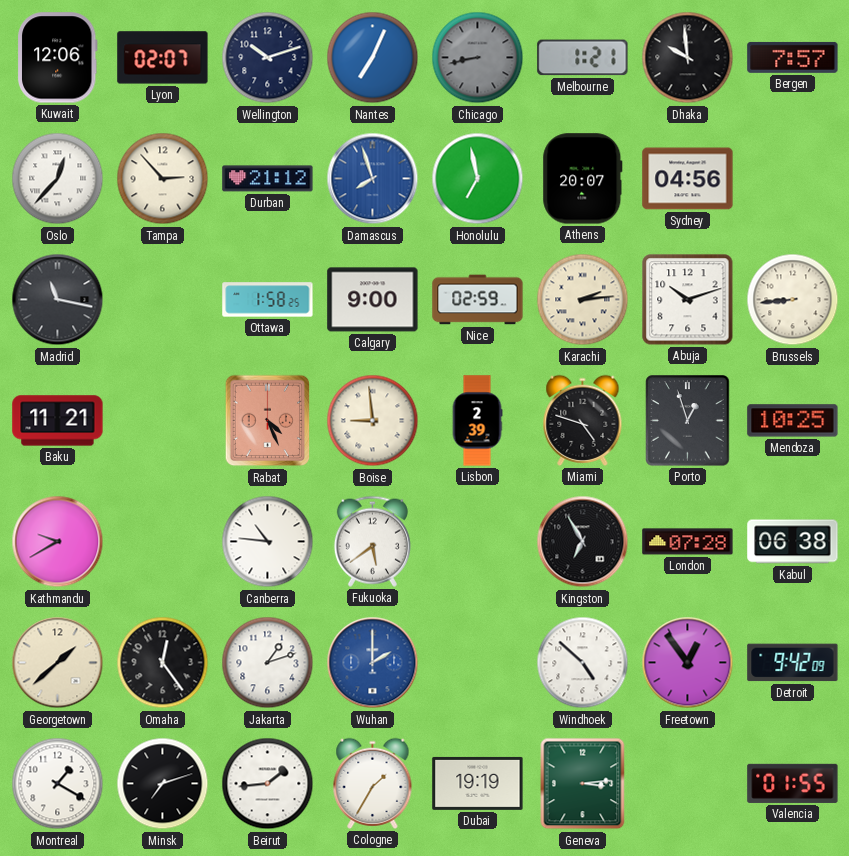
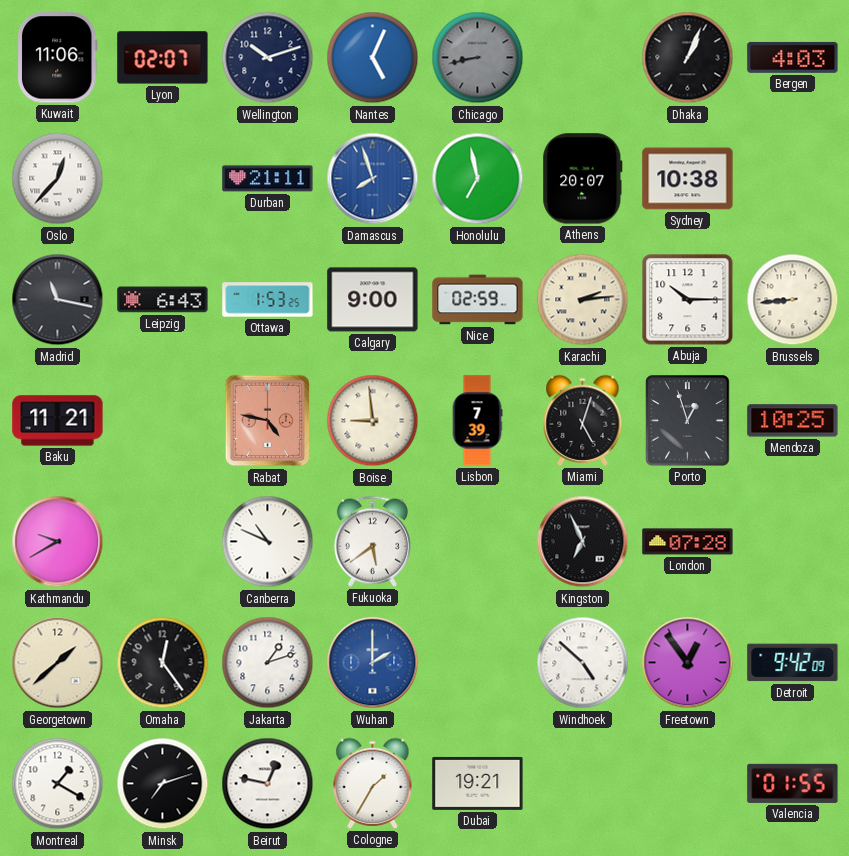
Kuwait: 12:06 -> 11:06
Nantes: 7:04 -> 5:04
Melbourne: 1:21 -> none
Dhaka: 9:59 -> 1:04
Bergen: 7:57 -> 4:03
Tampa: 2:53 -> none
Durban: 21:12 -> 21:11
Sydney: 04:56 -> 10:38
Leipzig: none -> 6:43
Ottawa: 1:58 -> 1:53
Abuja: 10:12 -> 10:15
Rabat: 4:26 -> 4:47
Lisbon: 2:39 -> 7:39
Miami: 4:48 -> 5:03
Canberra: 10:46 -> 10:49
Kingston: 6:55 -> 6:56
Kabul: 06:38 -> none
Beirut: 1:44 -> 12:47
Dubai: 19:19 -> 19:21
Geneva: 3:14 -> none
